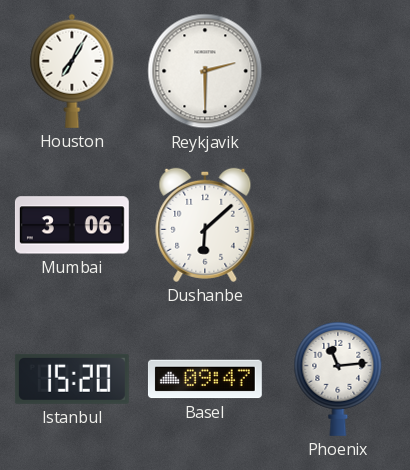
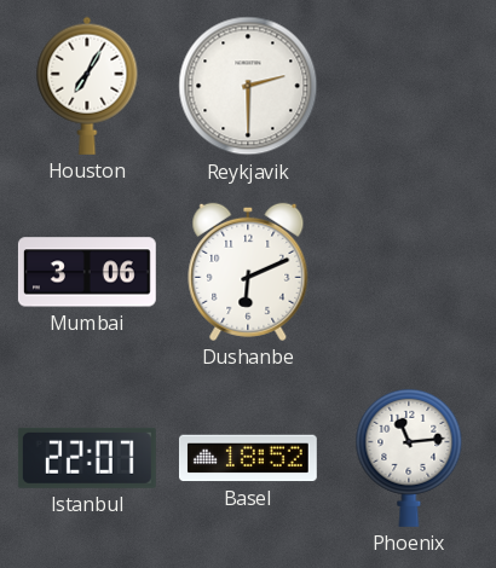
Dushanbe: 6:08 -> 6:11
Istanbul: 15:20 -> 22:07
Basel: 09:47 -> 18:52
